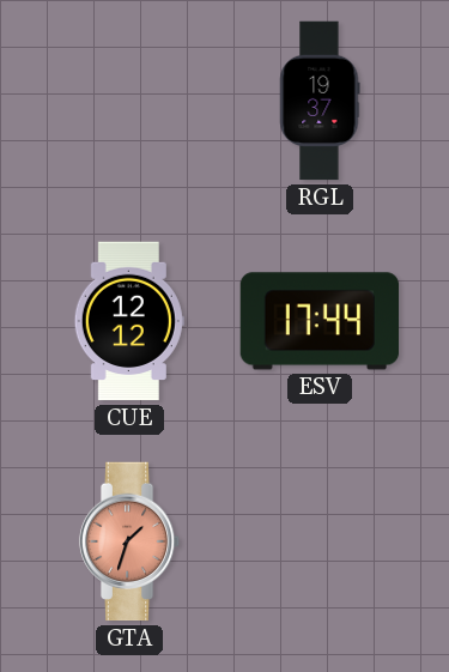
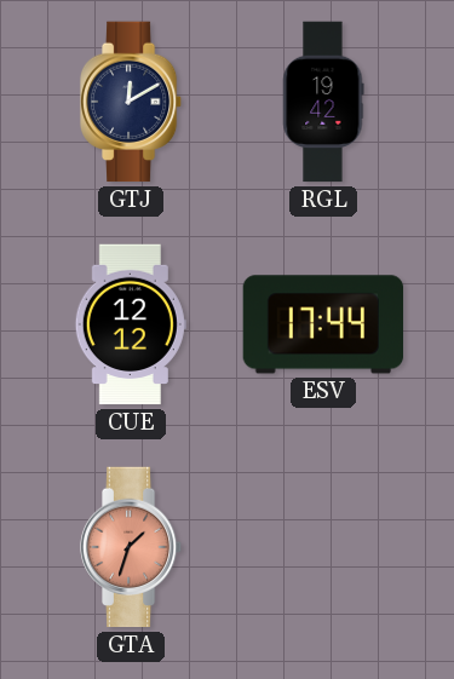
GTJ: none -> 12:10
RGL: 19:37 -> 19:42
